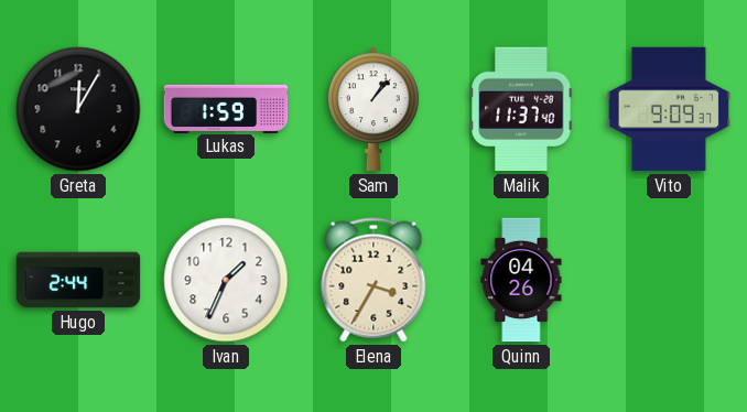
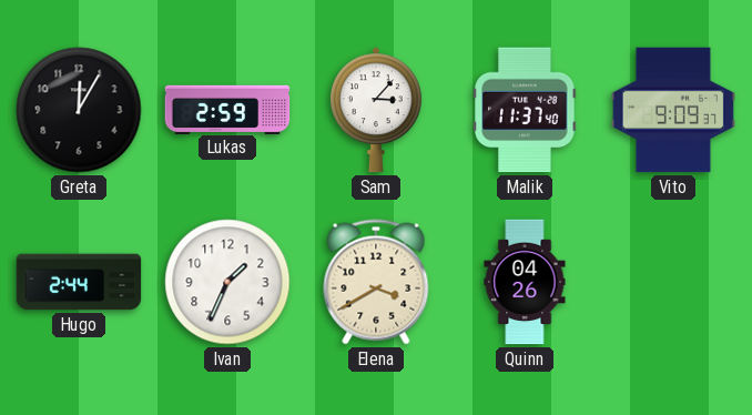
Lukas: 1:59 -> 2:59
Sam: 1:07 -> 3:07
Elena: 3:35 -> 3:40
